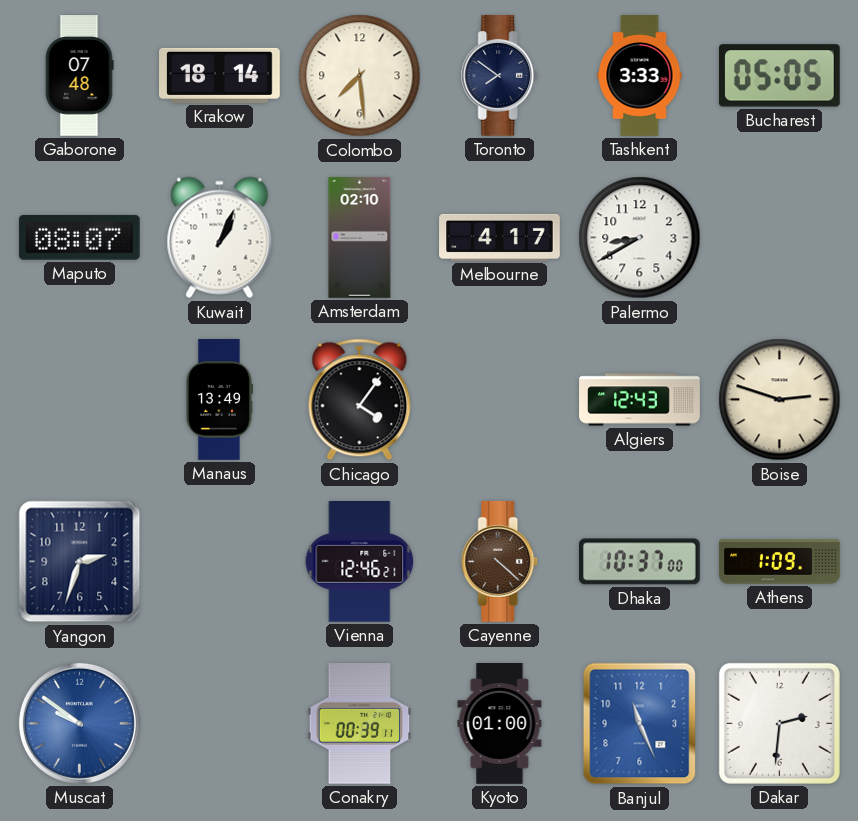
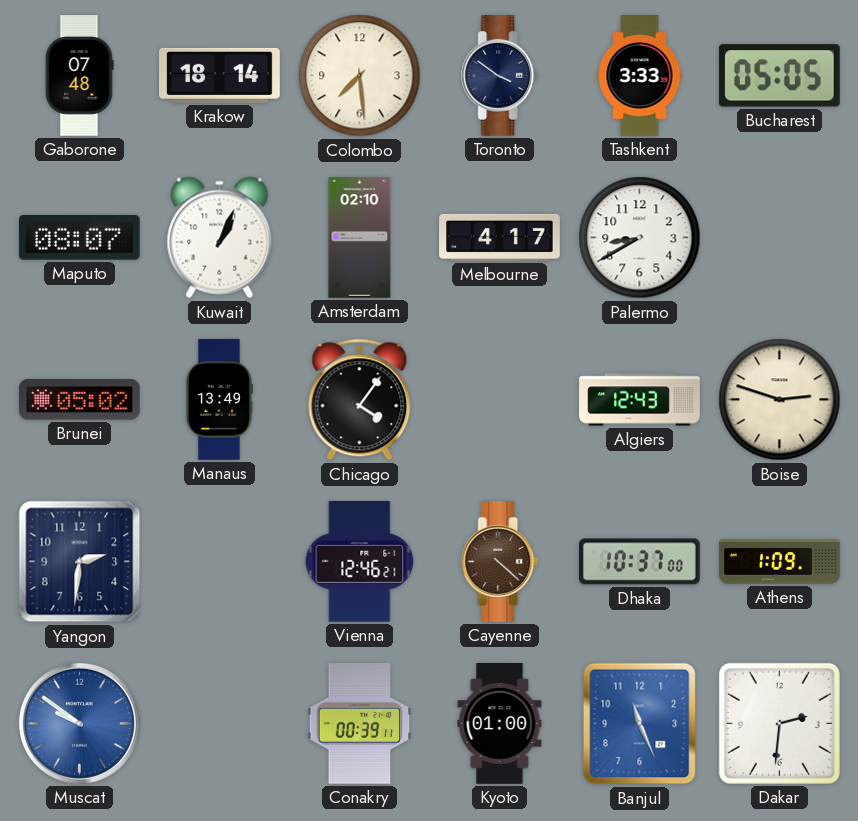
Toronto: 7:51 -> 3:51
Brunei: none -> 05:02
Yangon: 2:33 -> 2:31
